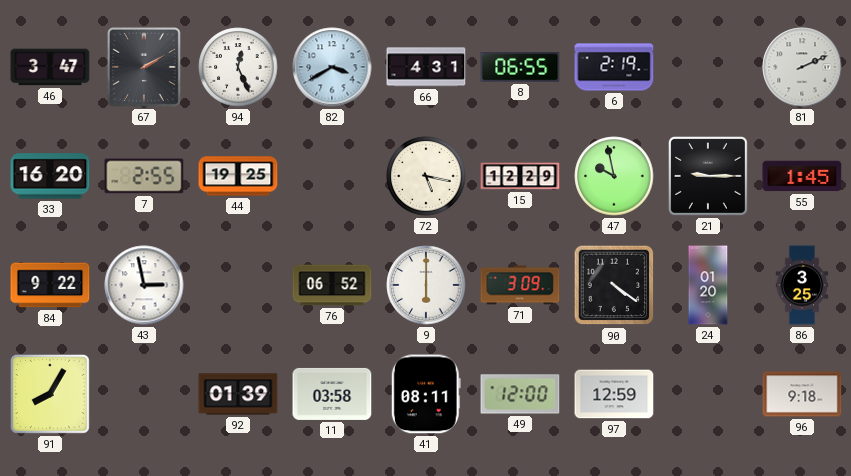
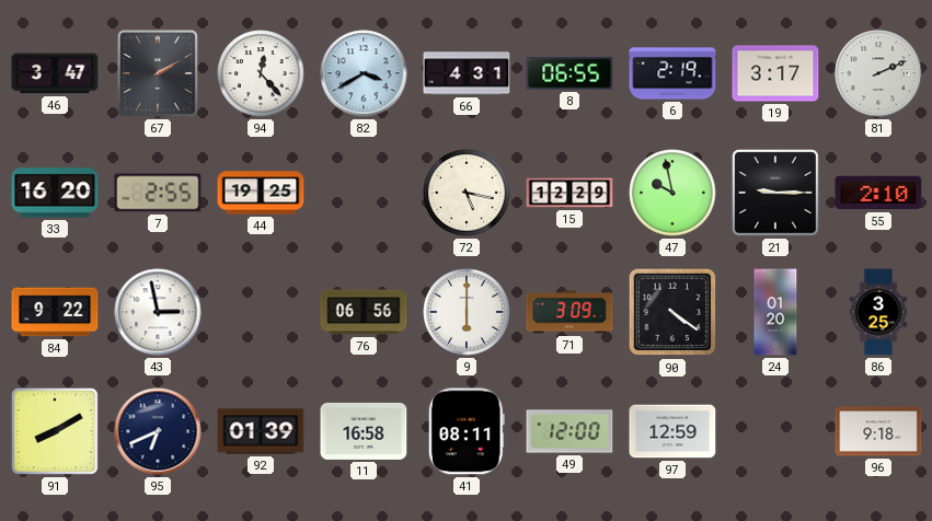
94: 12:26 -> 12:23
19: none -> 3:17
55: 1:45 -> 2:10
76: 06:52 -> 06:56
91: 8:05 -> 8:10
95: none -> 6:41
11: 03:58 -> 16:58
